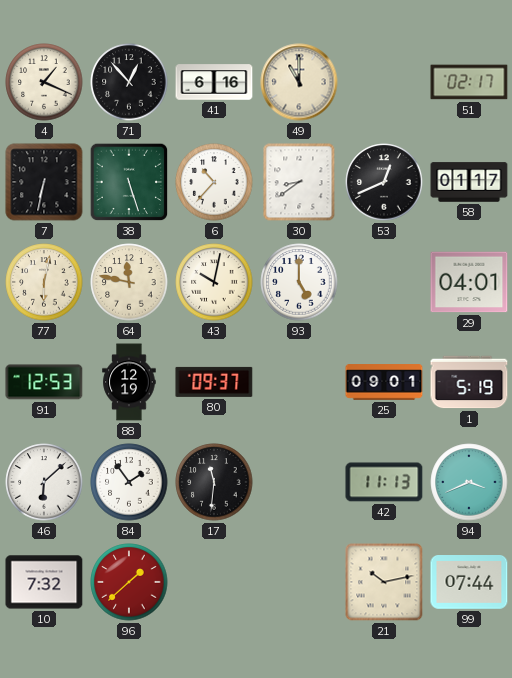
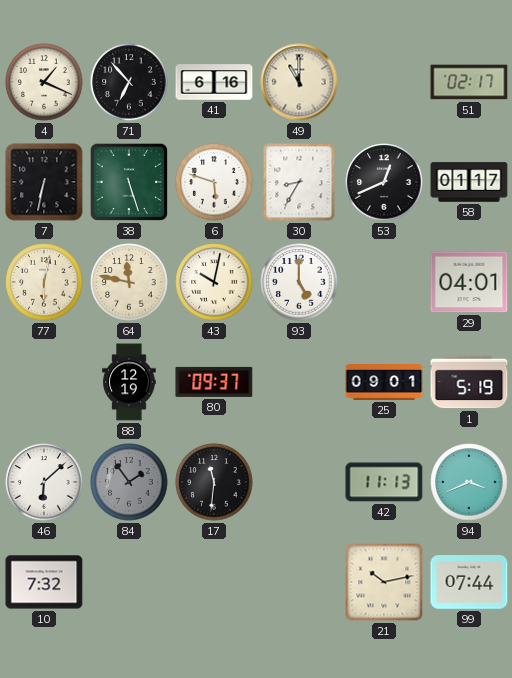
71: 12:53 -> 6:53
6: 10:37 -> 5:48
30: 8:39 -> 8:35
91: 12:53 -> none
84 dial: white -> grey
96: 1:38 -> none
